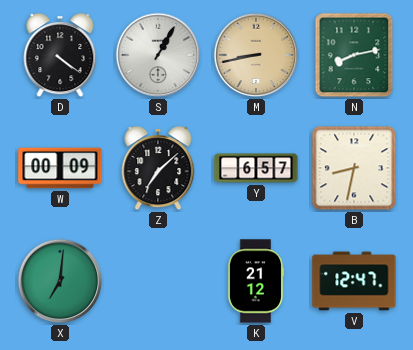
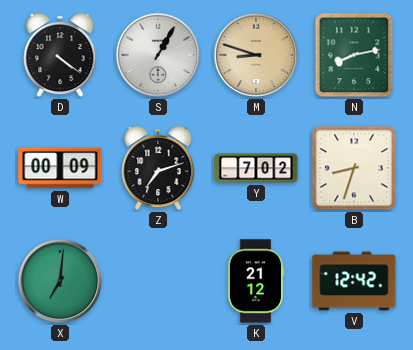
M: 8:43 -> 8:48
Z: 7:08 -> 7:12
Y: 6:57 -> 7:02
B: 8:32 -> 8:33
V: 12:47 -> 12:42
